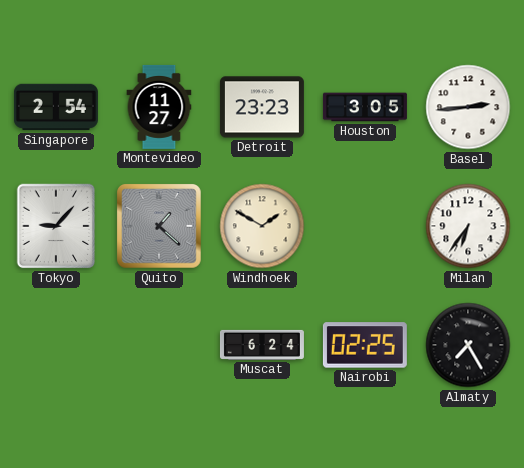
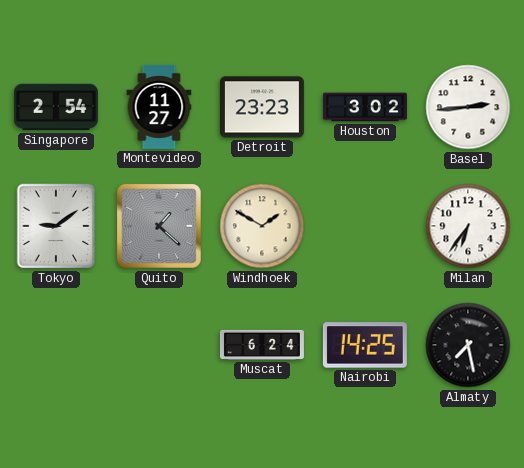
Houston: 3:05 -> 3:02
Tokyo: 9:07 -> 9:09
Nairobi: 02:25 -> 14:25
Almaty: 7:25 -> 7:28
